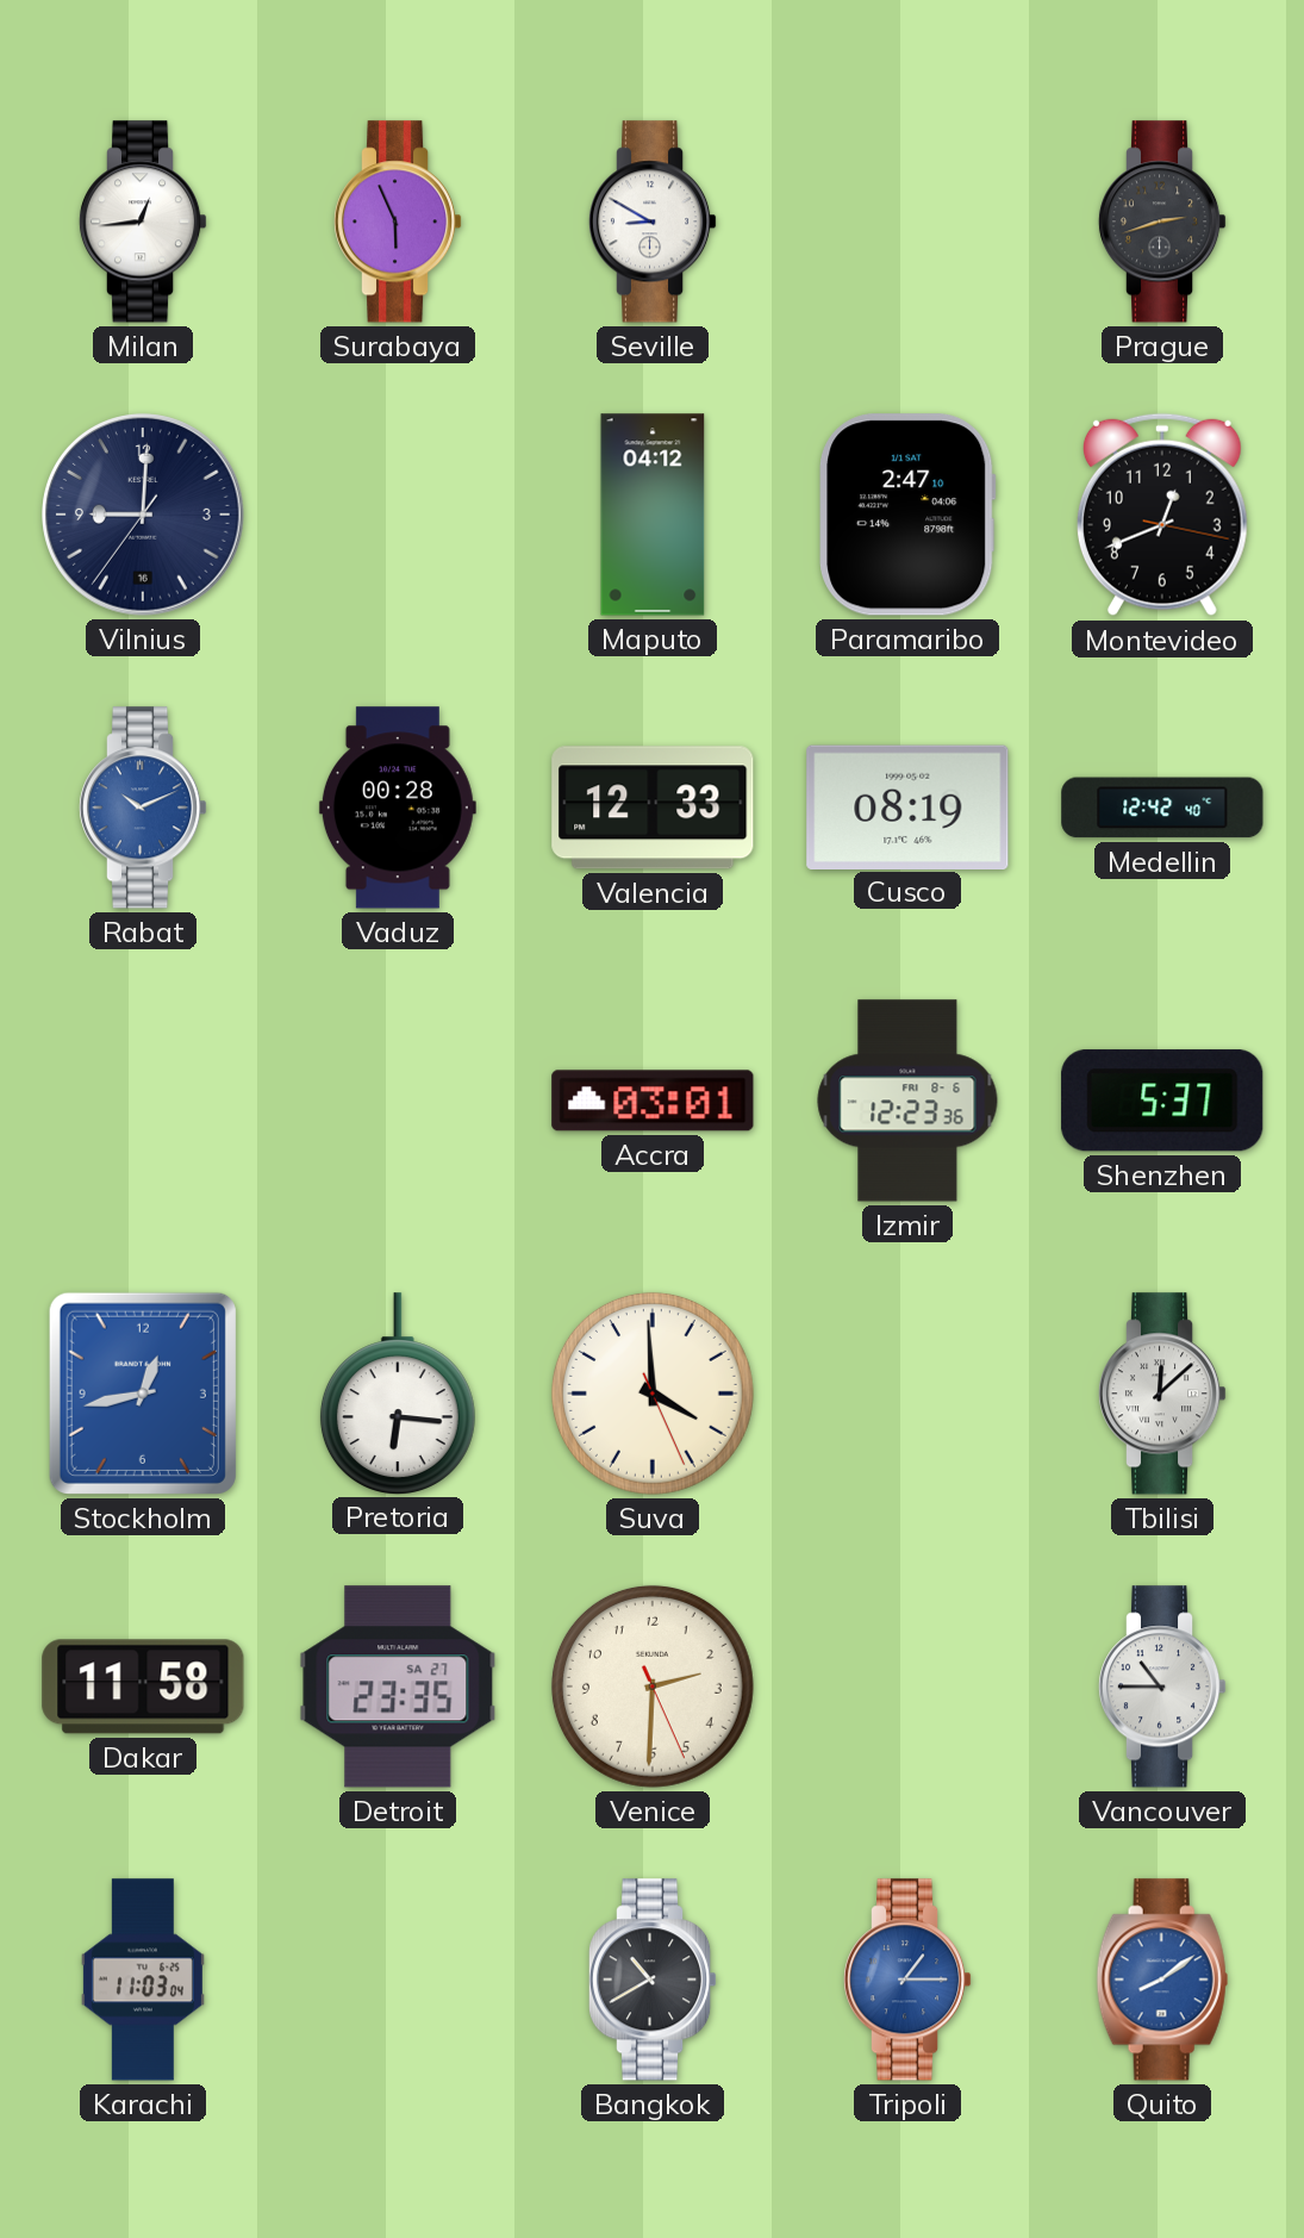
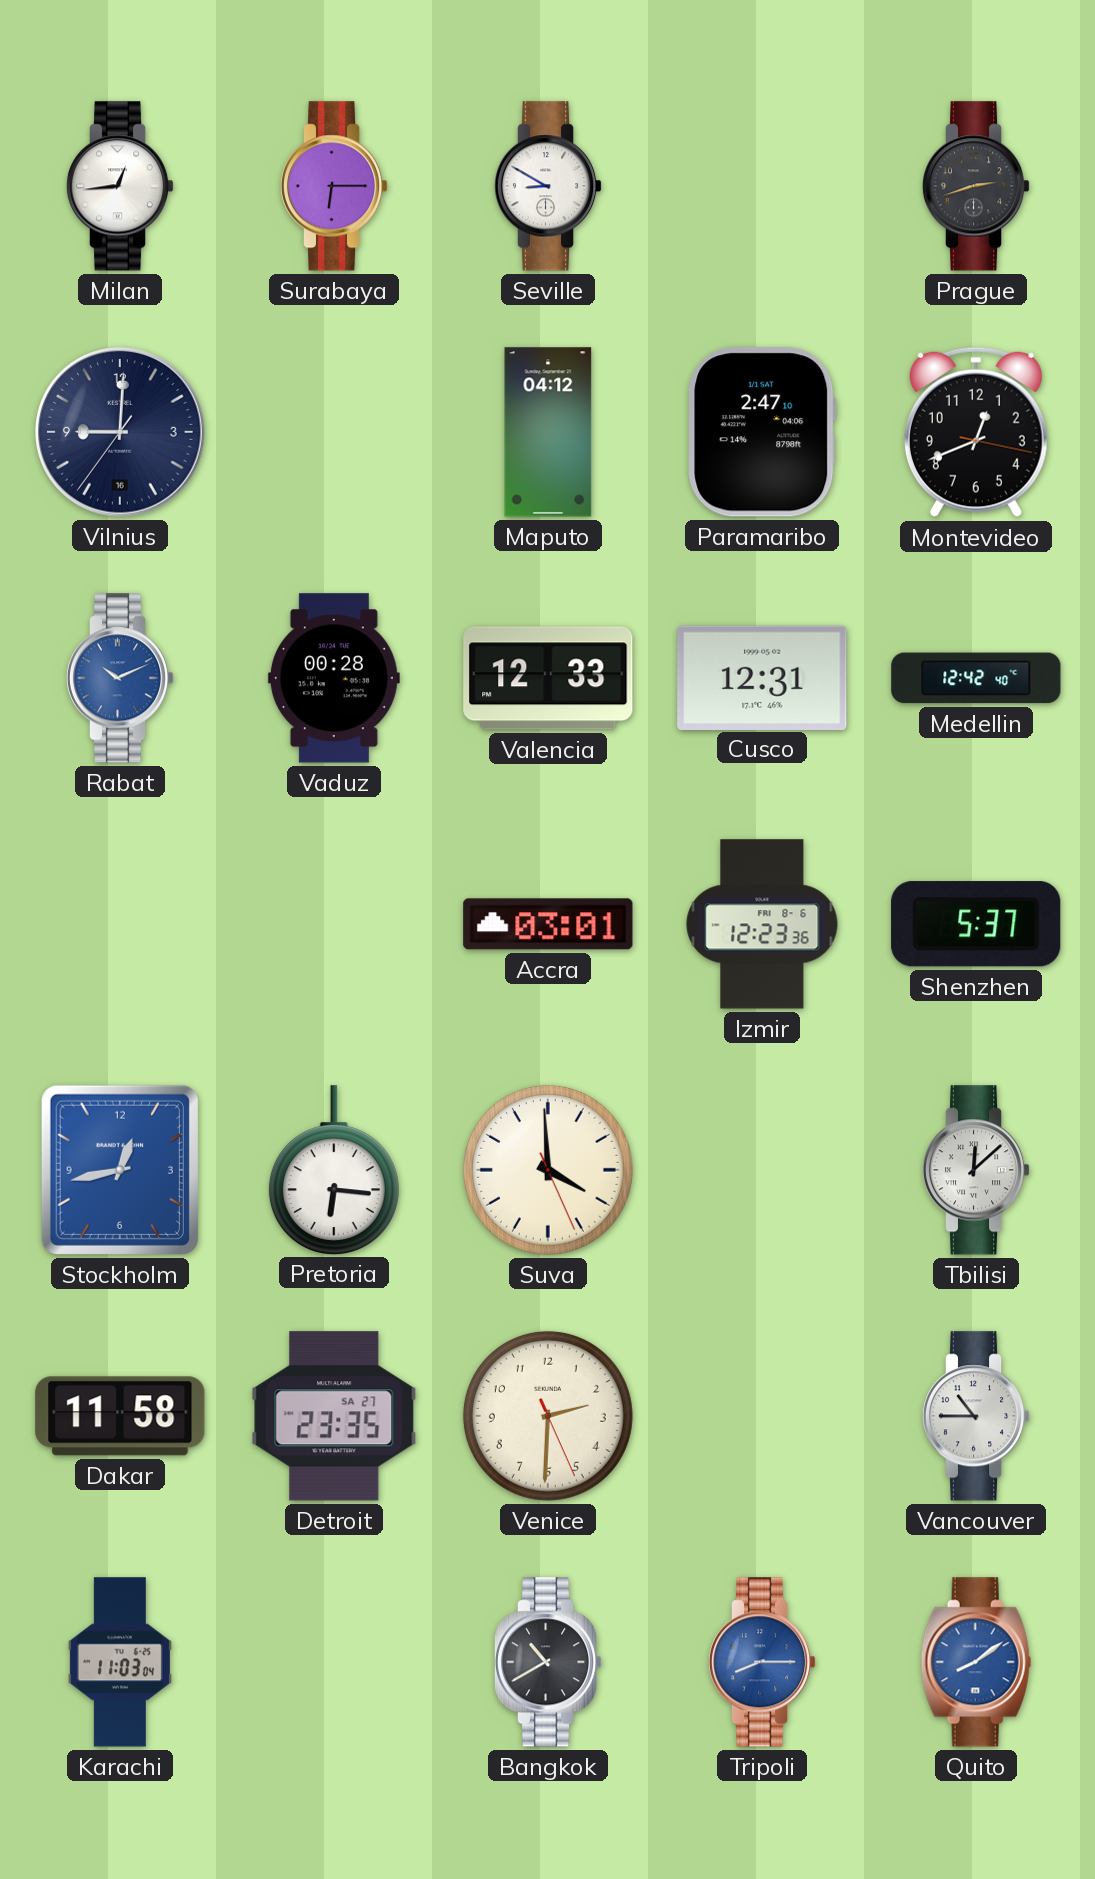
Surabaya: 5:56 -> 6:15
Cusco: 08:19 -> 12:31
Tripoli: 1:15 -> 8:15
